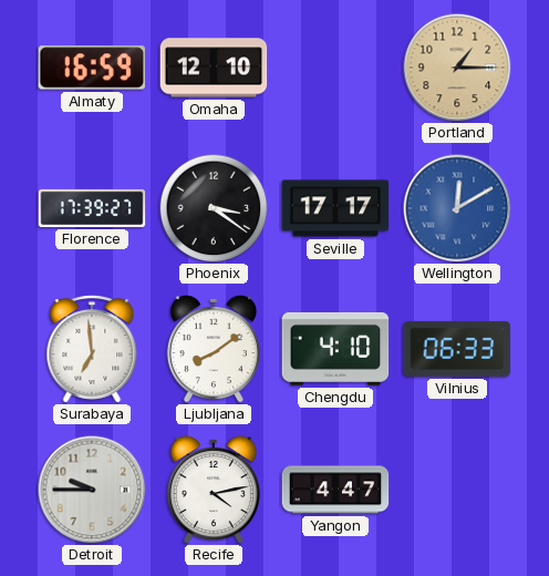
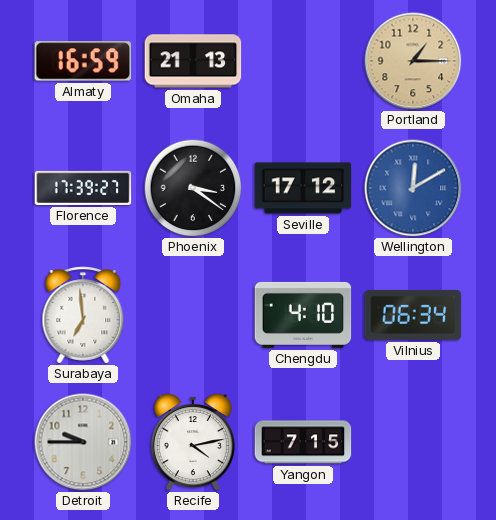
Omaha: 12:10 -> 21:13
Seville: 17:17 -> 17:12
Ljubljana: 8:09 -> none
Vilnius: 06:33 -> 06:34
Yangon: 4:47 -> 7:15
